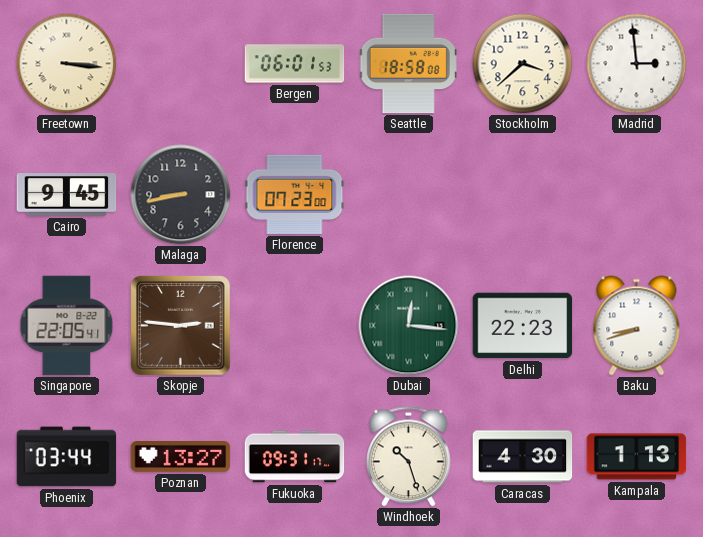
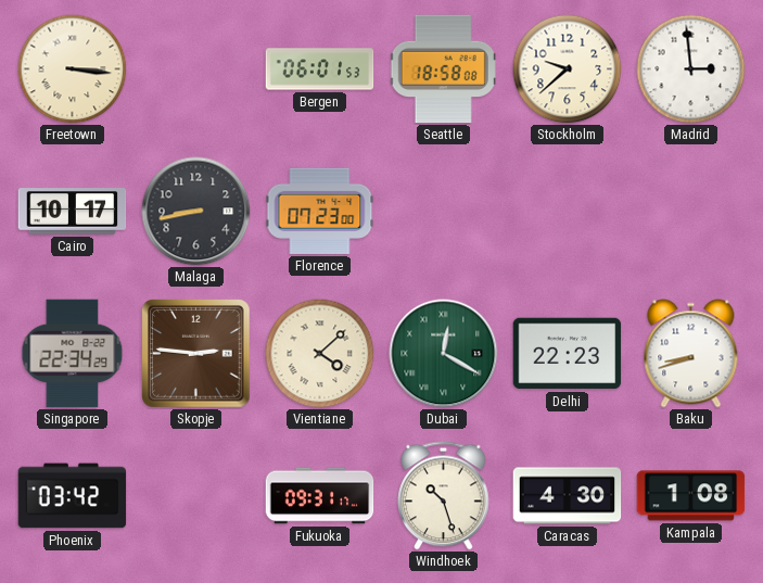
Stockholm: 3:38 -> 9:38
Cairo: 9:45 -> 10:17
Singapore: 22:05 -> 22:34
Vientiane: none -> 4:08
Dubai: 12:16 -> 12:20
Phoenix: 03:44 -> 03:42
Poznan: 13:27 -> none
Kampala: 1:13 -> 1:08
